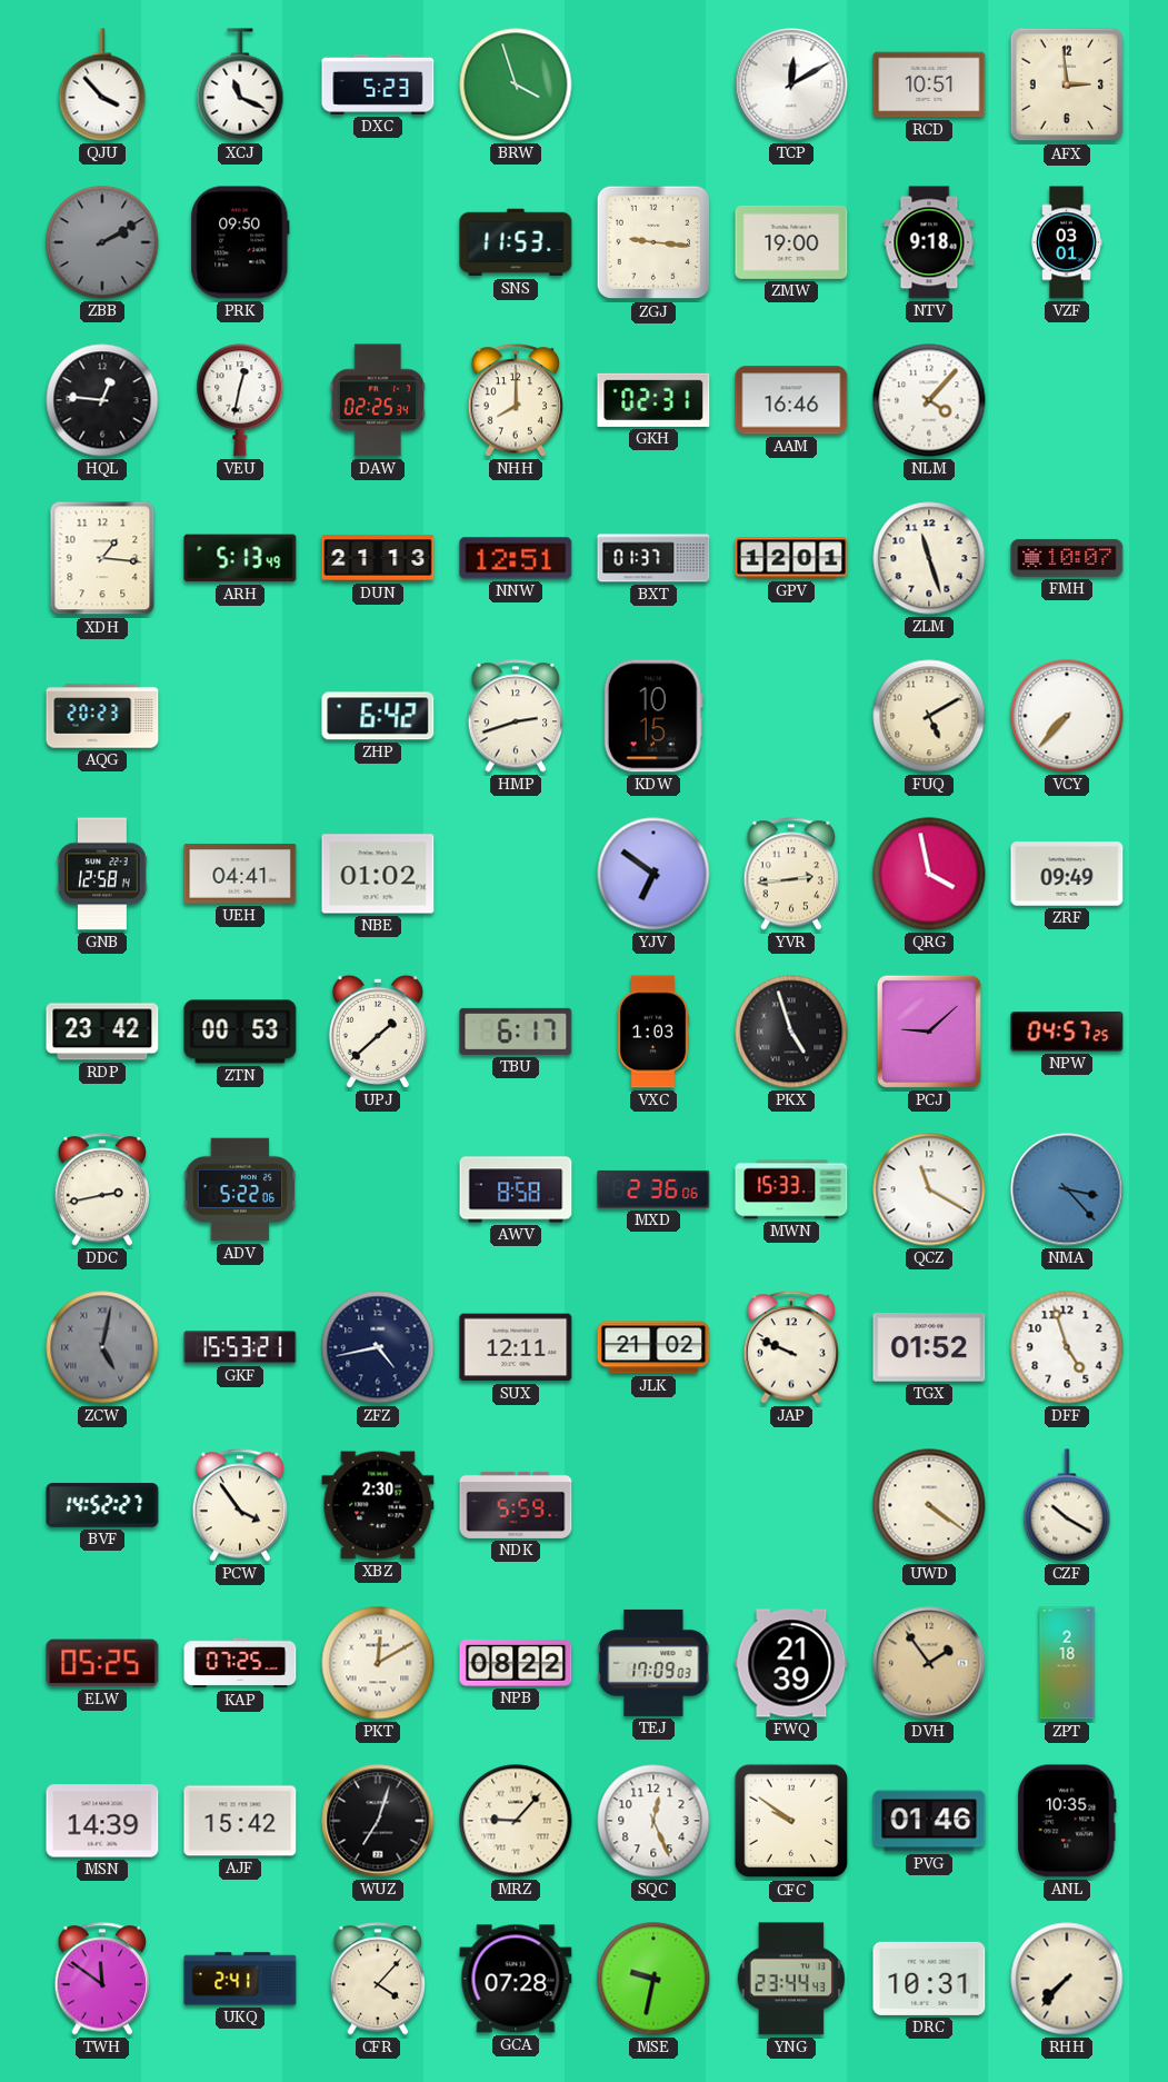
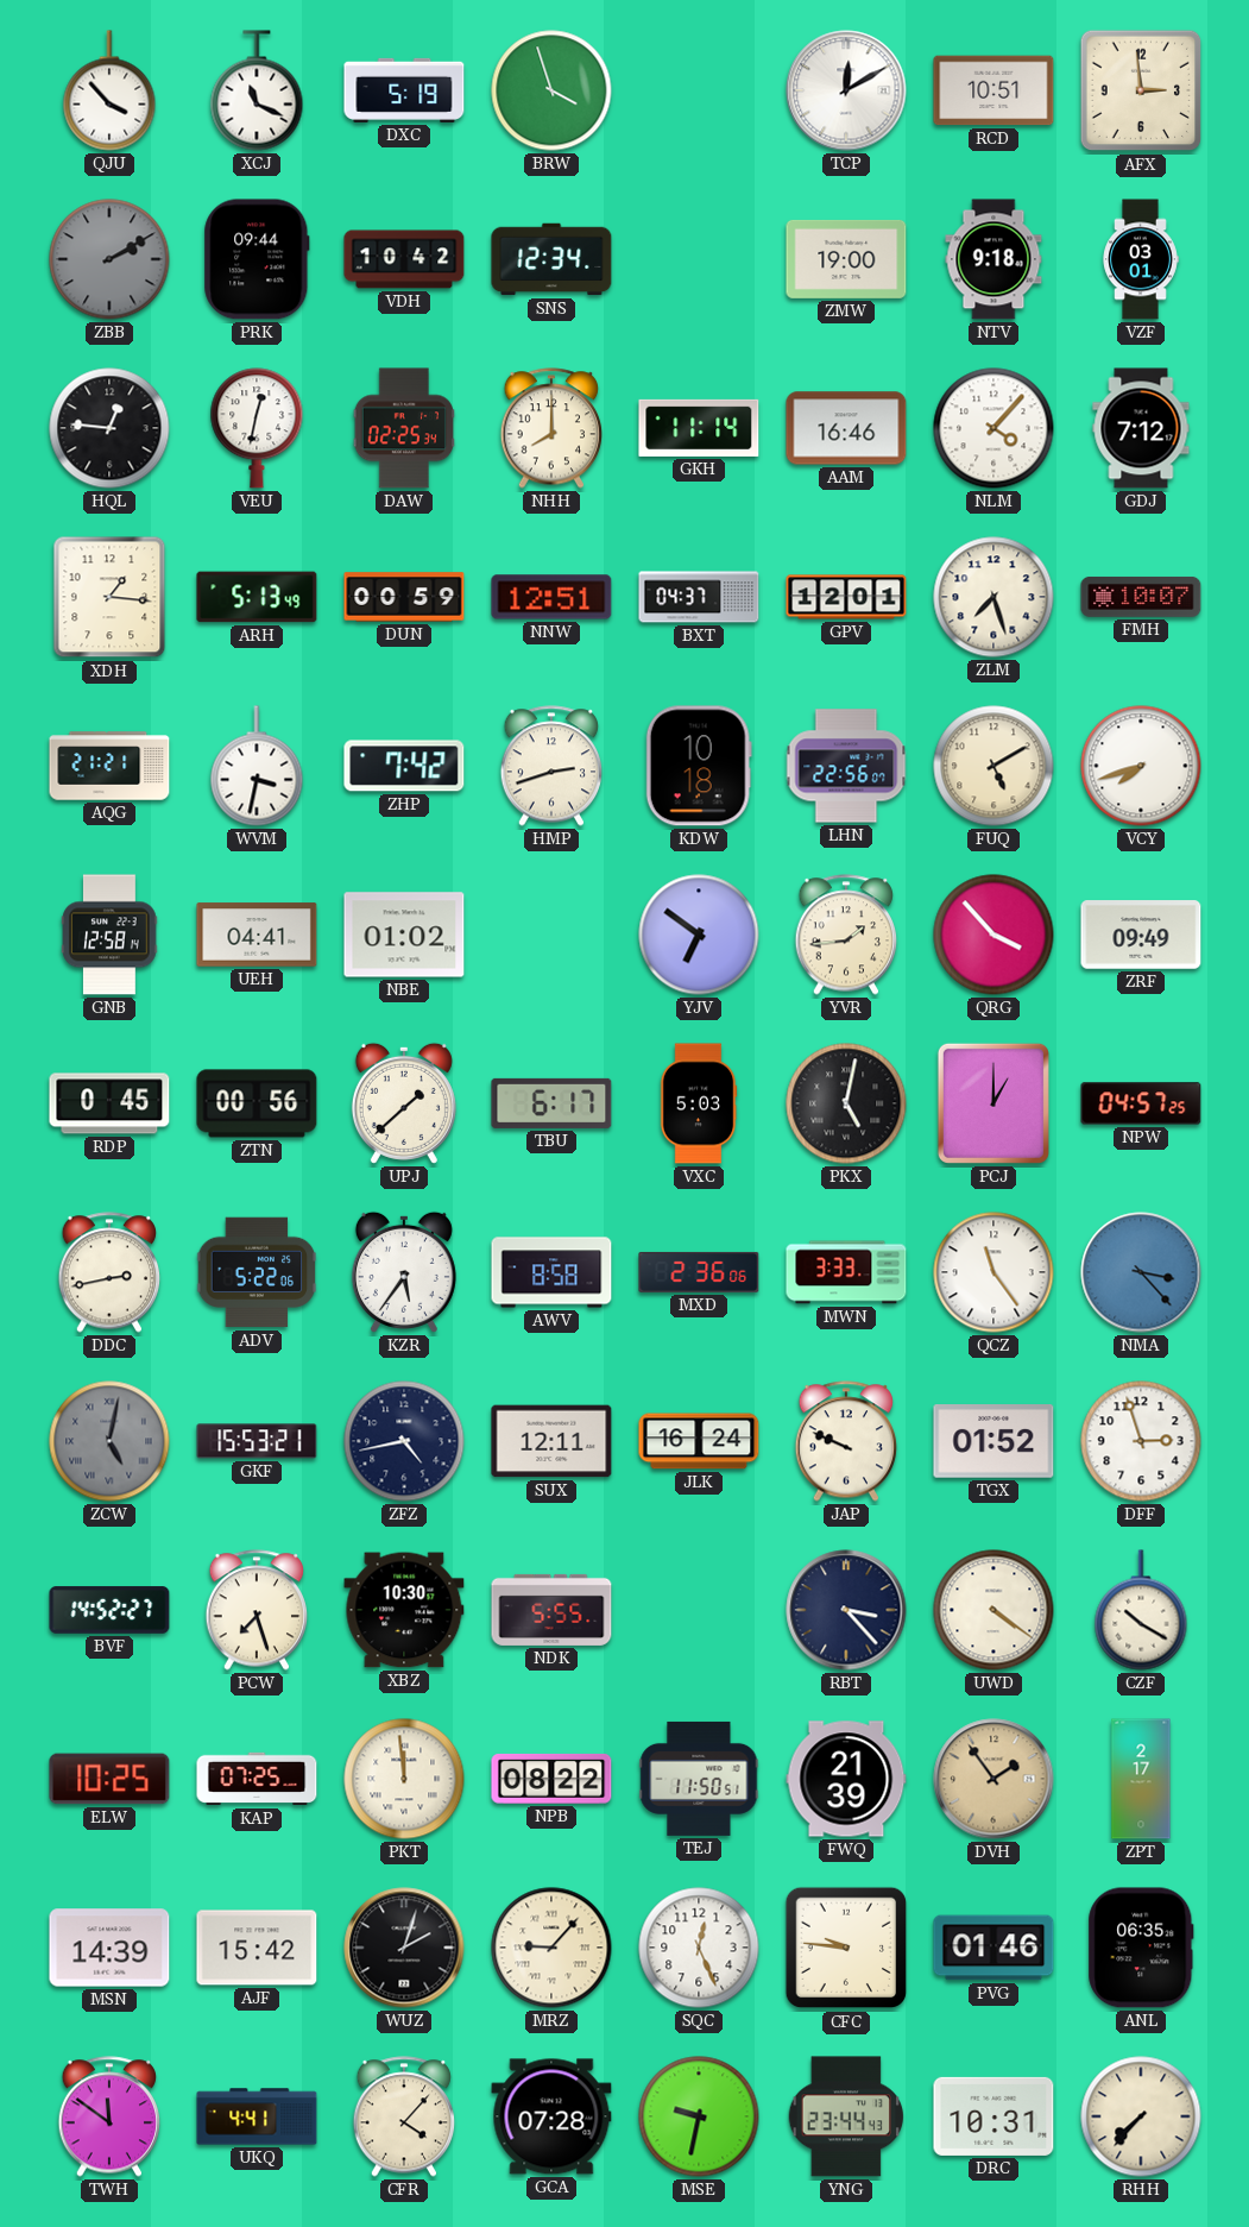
DXC: 5:23 -> 5:19
PRK: 09:50 -> 09:44
VDH: none -> 10:42
SNS: 11:53 -> 12:34
ZGJ: 9:16 -> none
GKH: 02:31 -> 11:14
GDJ: none -> 7:12
DUN: 21:13 -> 00:59
BXT: 01:37 -> 04:37
ZLM: 11:27 -> 7:27
AQG: 20:23 -> 21:21
WVM: none -> 3:32
ZHP: 6:42 -> 7:42
KDW: 10:15 -> 10:18
LHN: none -> 22:56
VCY: 7:37 -> 7:42
YVR: 2:44 -> 1:44
QRG: 3:58 -> 3:53
RDP: 23:42 -> 0:45
ZTN: 00:53 -> 00:56
VXC: 1:03 -> 5:03
PKX: 4:57 -> 5:02
PCJ: 9:08 -> 1:00
KZR: none -> 5:36
MWN: 15:33 -> 3:33
QCZ: 11:20 -> 11:24
JLK: 21:02 -> 16:24
DFF: 4:57 -> 2:57
PCW: 3:54 -> 7:27
XBZ: 2:30 -> 10:30
NDK: 5:59 -> 5:55
RBT: none -> 3:23
ELW: 05:25 -> 10:25
PKT: 12:10 -> 11:59
TEJ: 17:09 -> 11:50
ZPT: 2:18 -> 2:17
WUZ: 7:03 -> 2:03
CFC: 9:51 -> 9:46
ANL: 10:35 -> 06:35
UKQ: 2:41 -> 4:41
